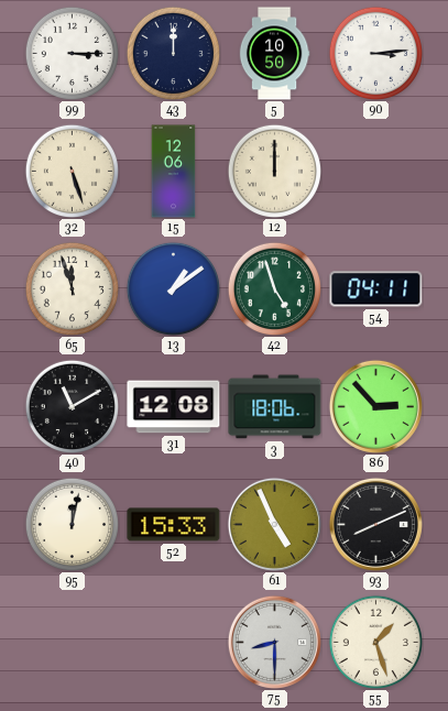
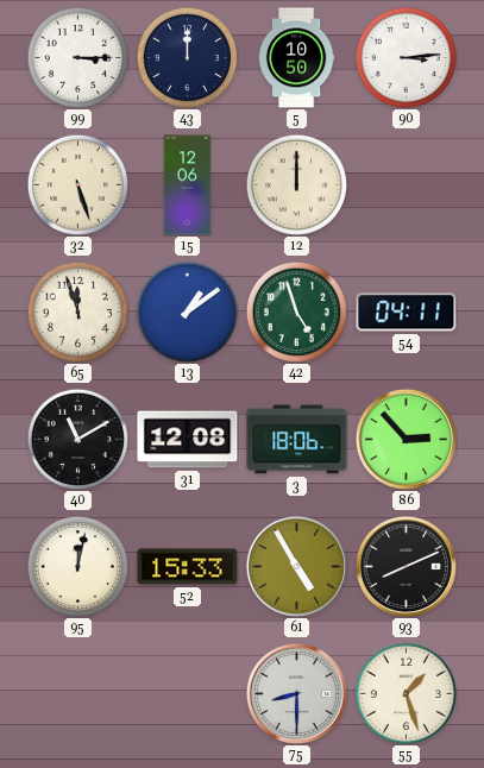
61: 4:56 -> 4:55
